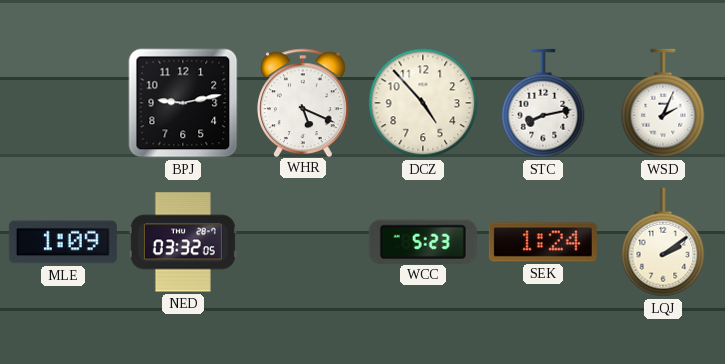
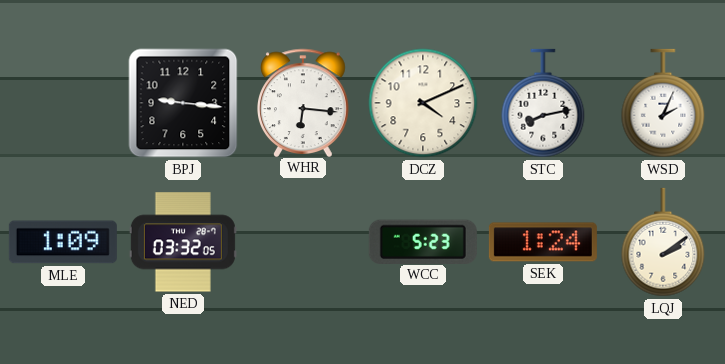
BPJ: 9:13 -> 9:16
WHR: 5:19 -> 6:16
DCZ: 4:53 -> 4:11
